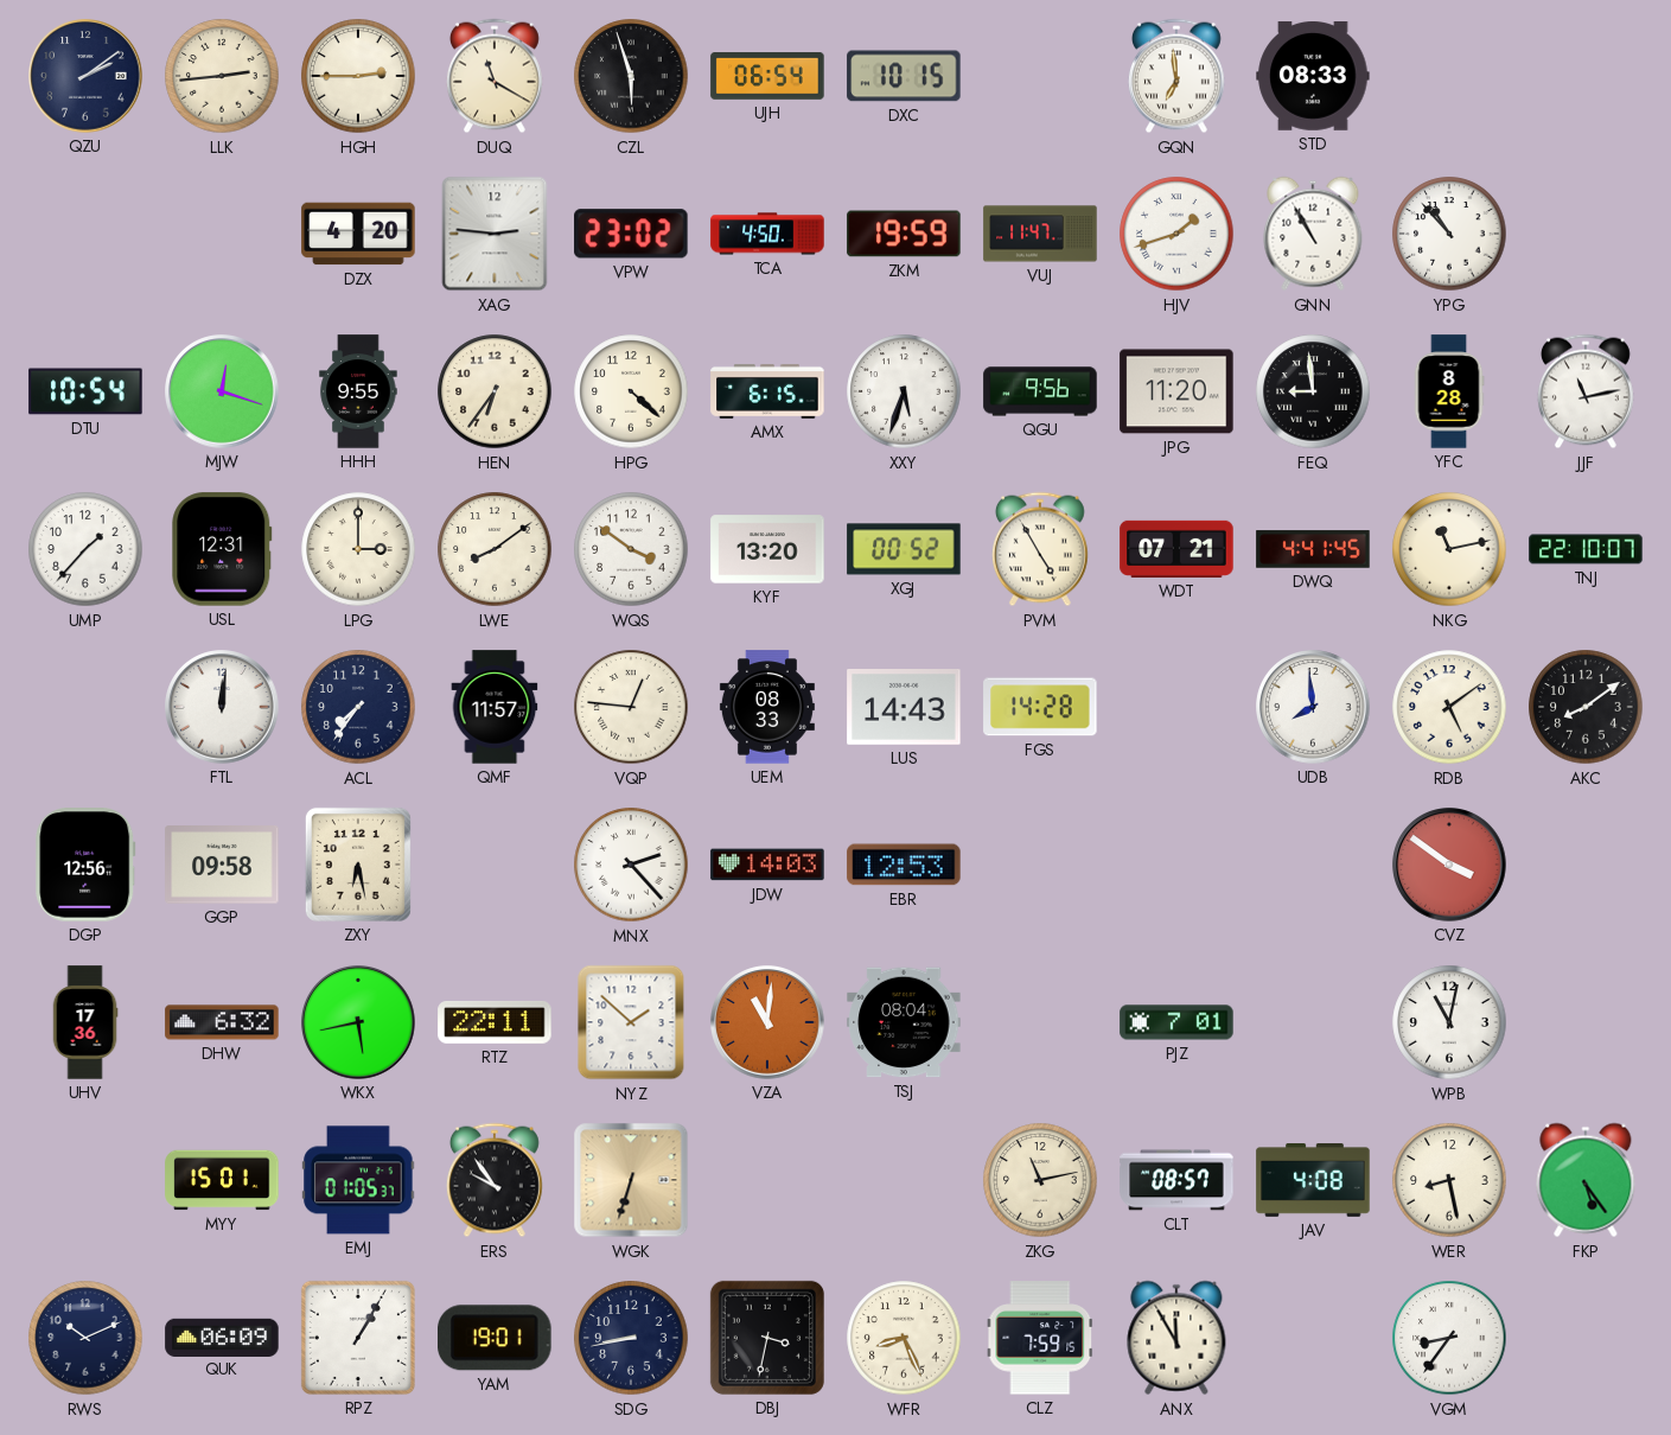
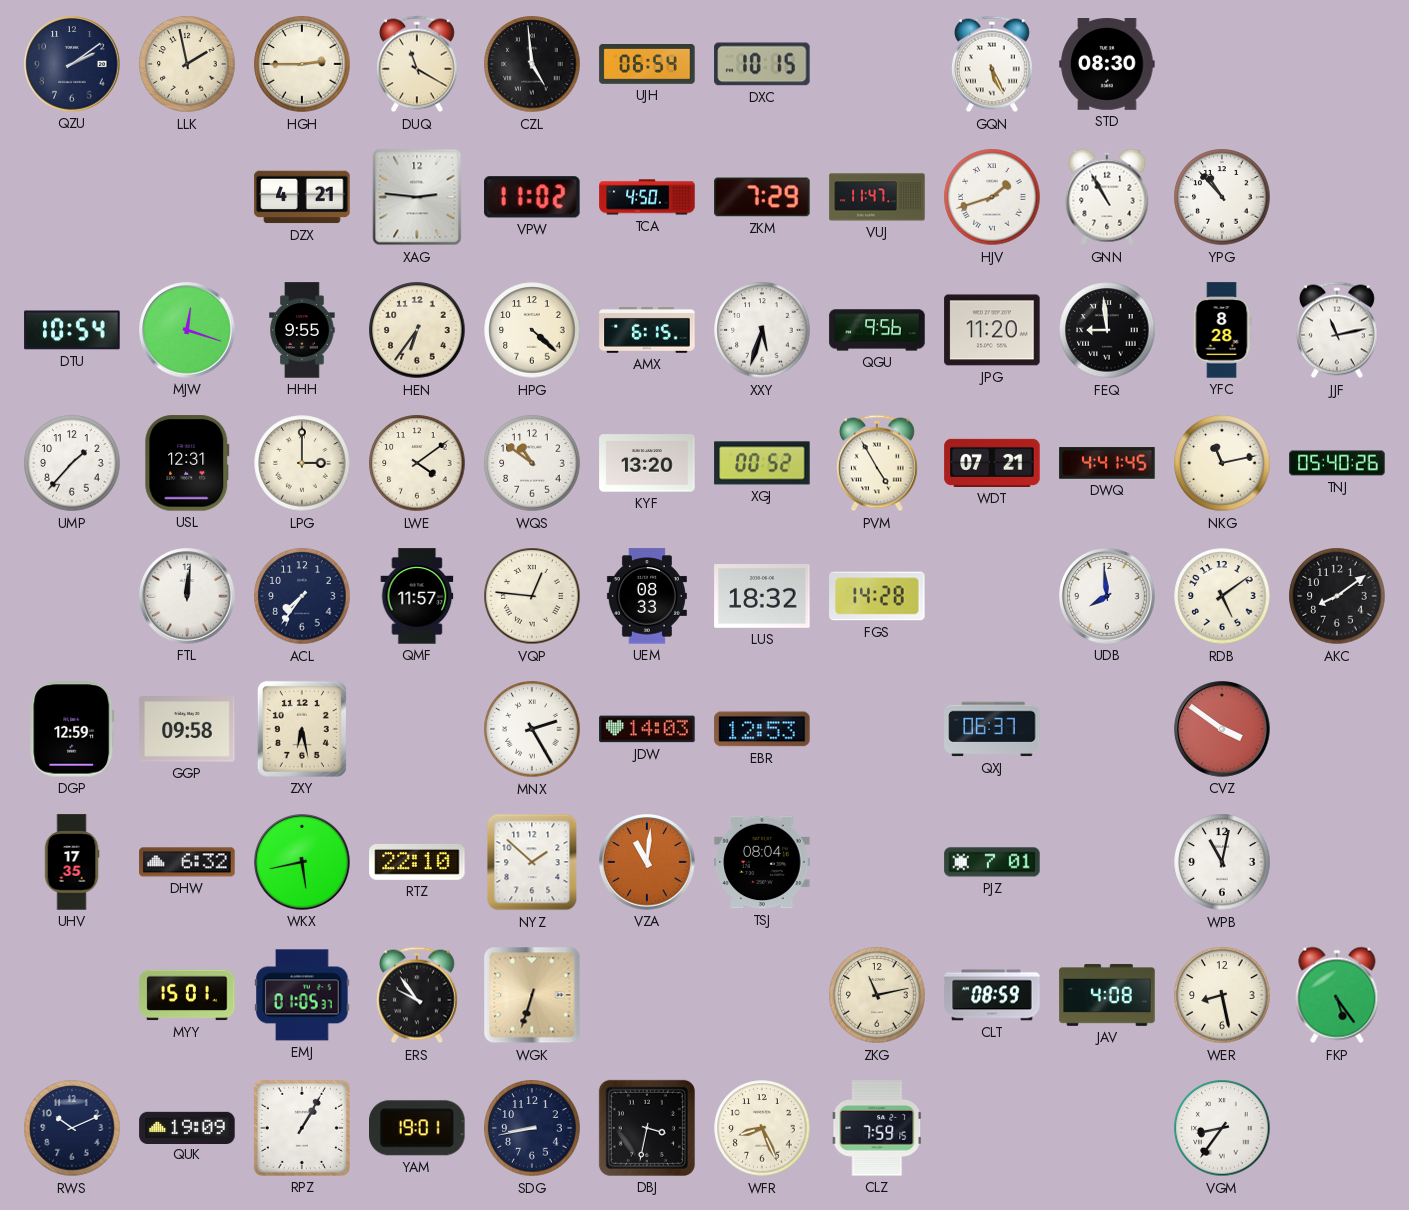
LLK: 2:44 -> 1:58
CZL: 5:57 -> 4:59
GQN: 6:59 -> 5:26
STD: 08:33 -> 08:30
DZX: 4:20 -> 4:21
VPW: 23:02 -> 11:02
ZKM: 19:59 -> 7:29
LWE: 8:09 -> 4:09
WQS: 3:51 -> 10:51
TNJ: 22:10 -> 05:40
LUS: 14:43 -> 18:32
DGP: 12:56 -> 12:59
MNX: 2:23 -> 2:25
QXJ: none -> 06:37
UHV: 17:36 -> 17:35
RTZ: 22:11 -> 22:10
CLT: 08:57 -> 08:59
QUK: 06:09 -> 19:09
ANX: 11:55 -> none
